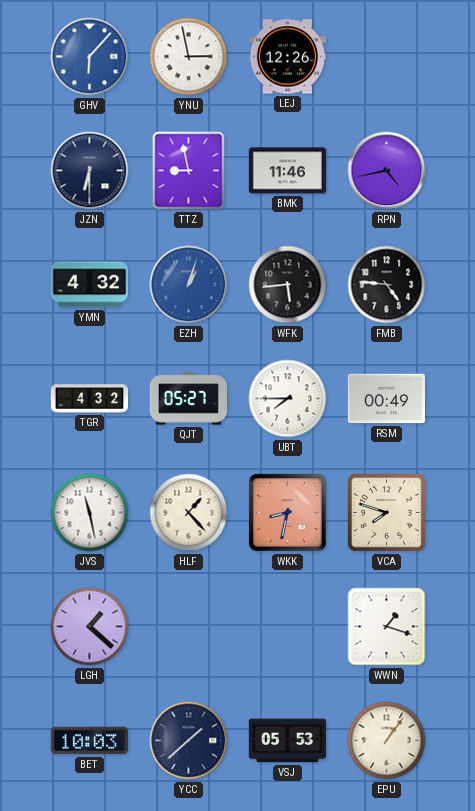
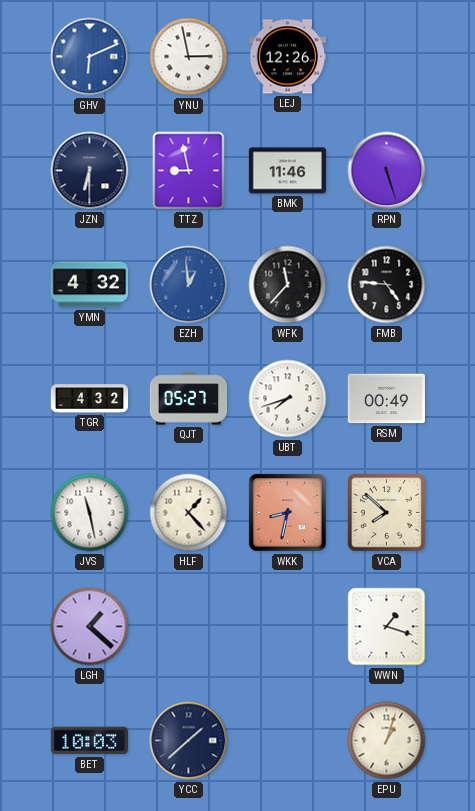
GHV: 6:07 -> 6:11
RPN: 4:43 -> 5:27
EZH: 1:03 -> 12:59
WFK: 5:44 -> 11:37
UBT: 7:45 -> 7:42
VCA: 7:48 -> 7:52
VSJ: 05:53 -> none
EPU: 1:06 -> 1:03
